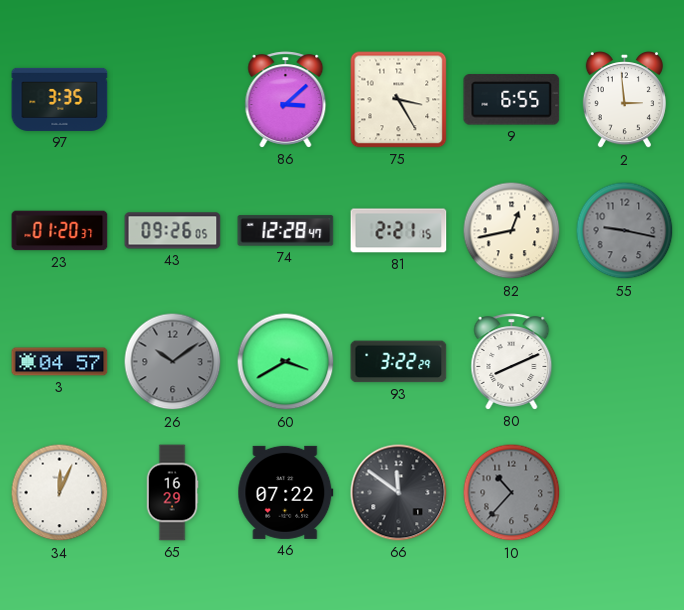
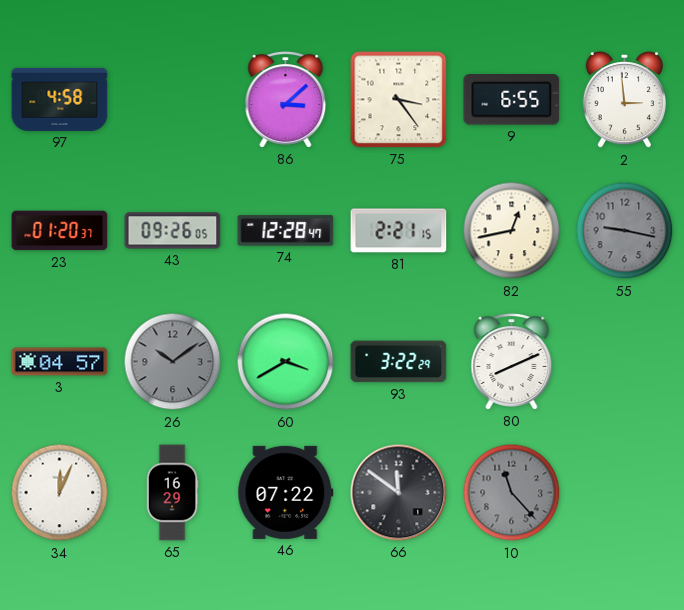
97: 3:35 -> 4:58
75: 3:25 -> 3:24
10: 10:37 -> 11:23
